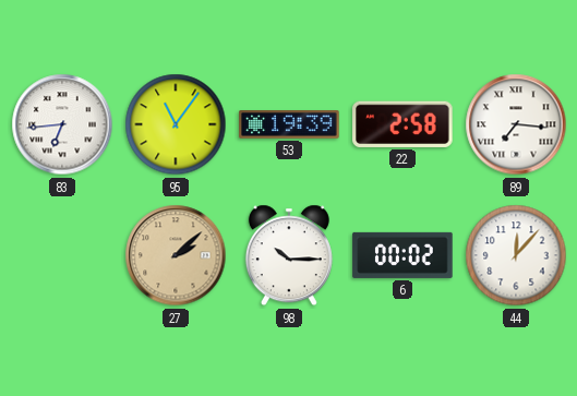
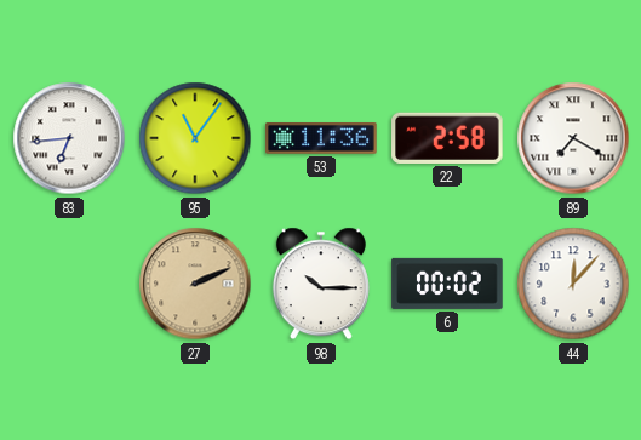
53: 19:39 -> 11:36
89: 7:16 -> 7:20
27: 2:08 -> 2:11
